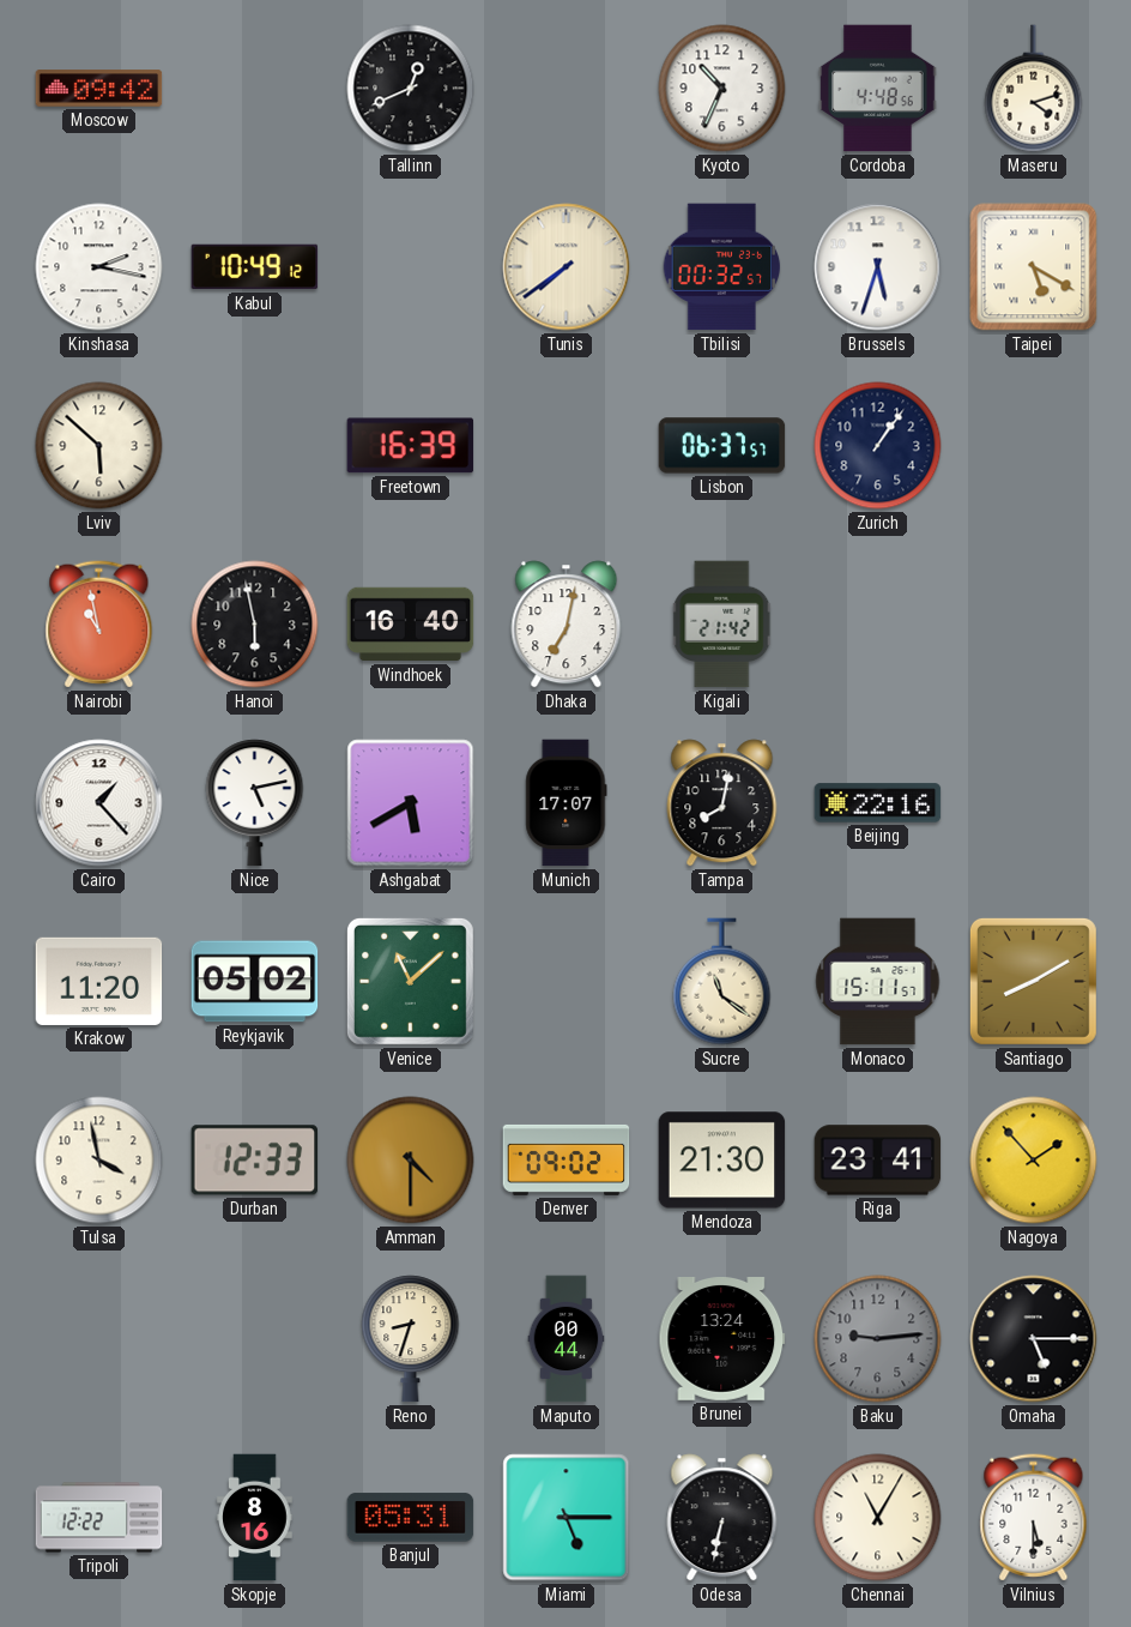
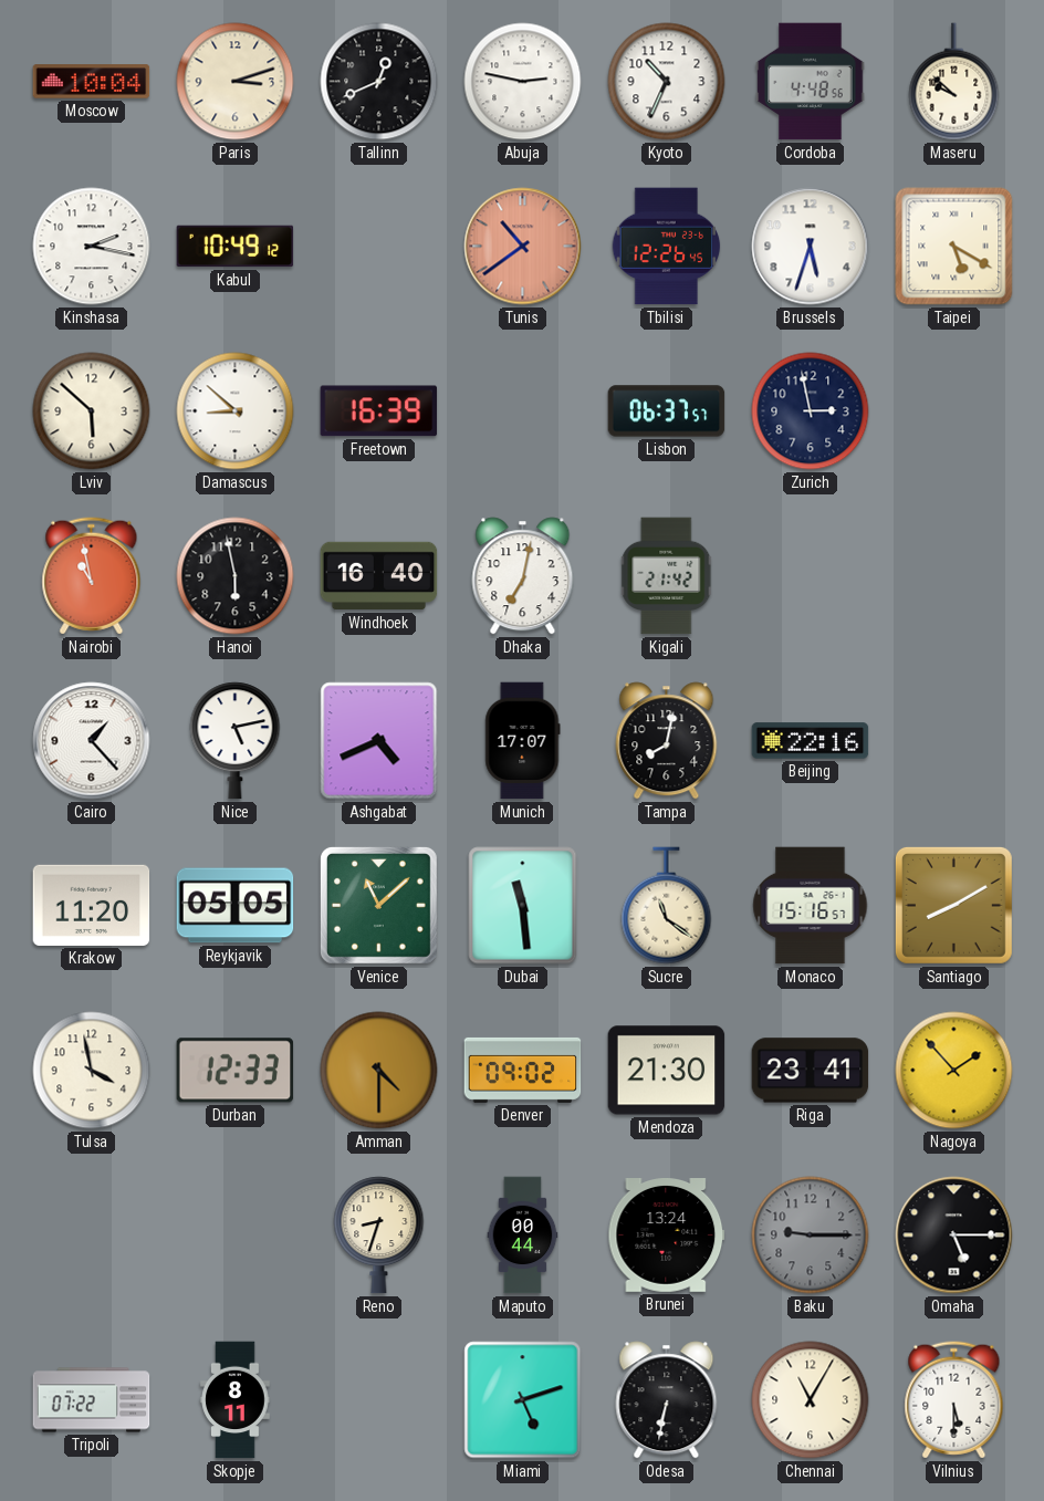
Moscow: 09:42 -> 10:04
Paris: none -> 3:12
Abuja: none -> 2:47
Maseru: 4:12 -> 9:52
Tunis: 7:39 -> 10:39
Tunis dial: cream -> salmon
Tbilisi: 00:32 -> 12:26
Damascus: none -> 8:52
Zurich: 1:06 -> 2:58
Ashgabat: 5:40 -> 4:41
Reykjavik: 05:02 -> 05:05
Dubai: none -> 11:29
Monaco: 15:11 -> 15:16
Baku: 9:14 -> 9:15
Tripoli: 12:22 -> 07:22
Skopje: 8:16 -> 8:11
Banjul: 05:31 -> none
Miami: 5:15 -> 5:12
